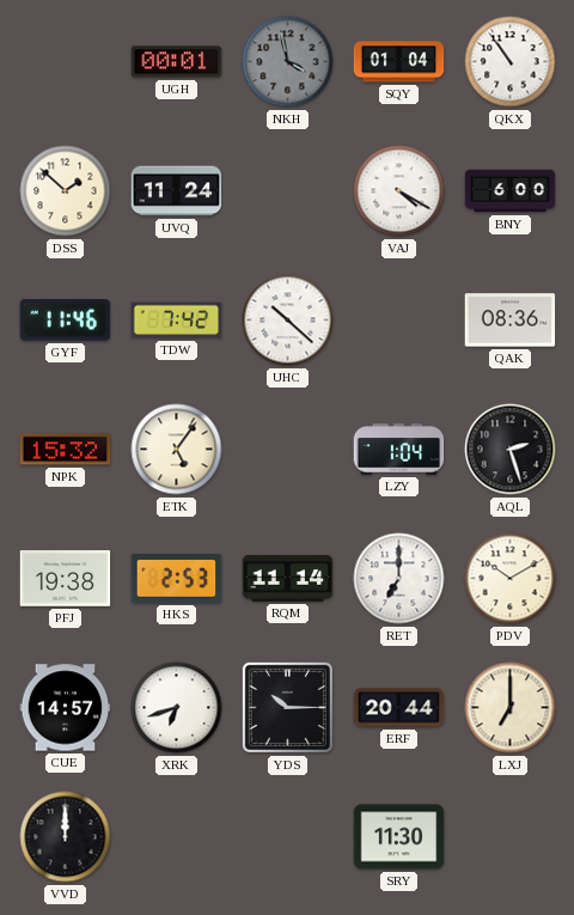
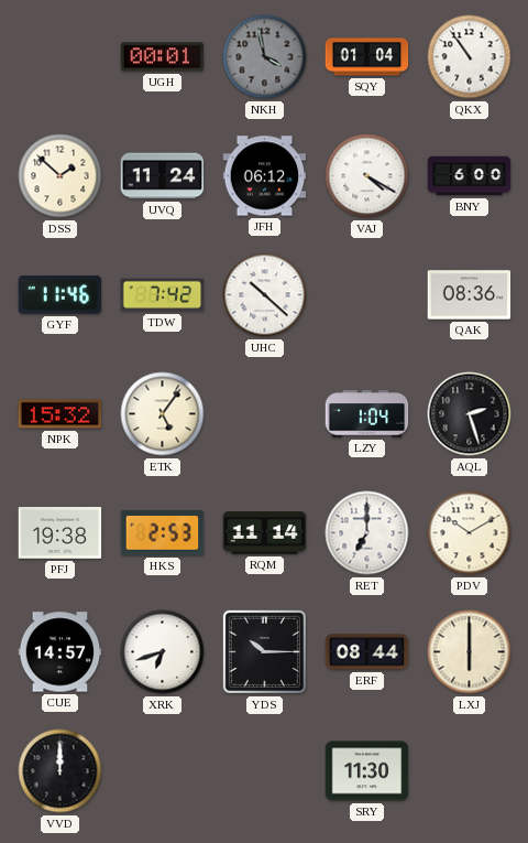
JFH: none -> 06:12
ERF: 20:44 -> 08:44
LXJ: 7:00 -> 6:00
